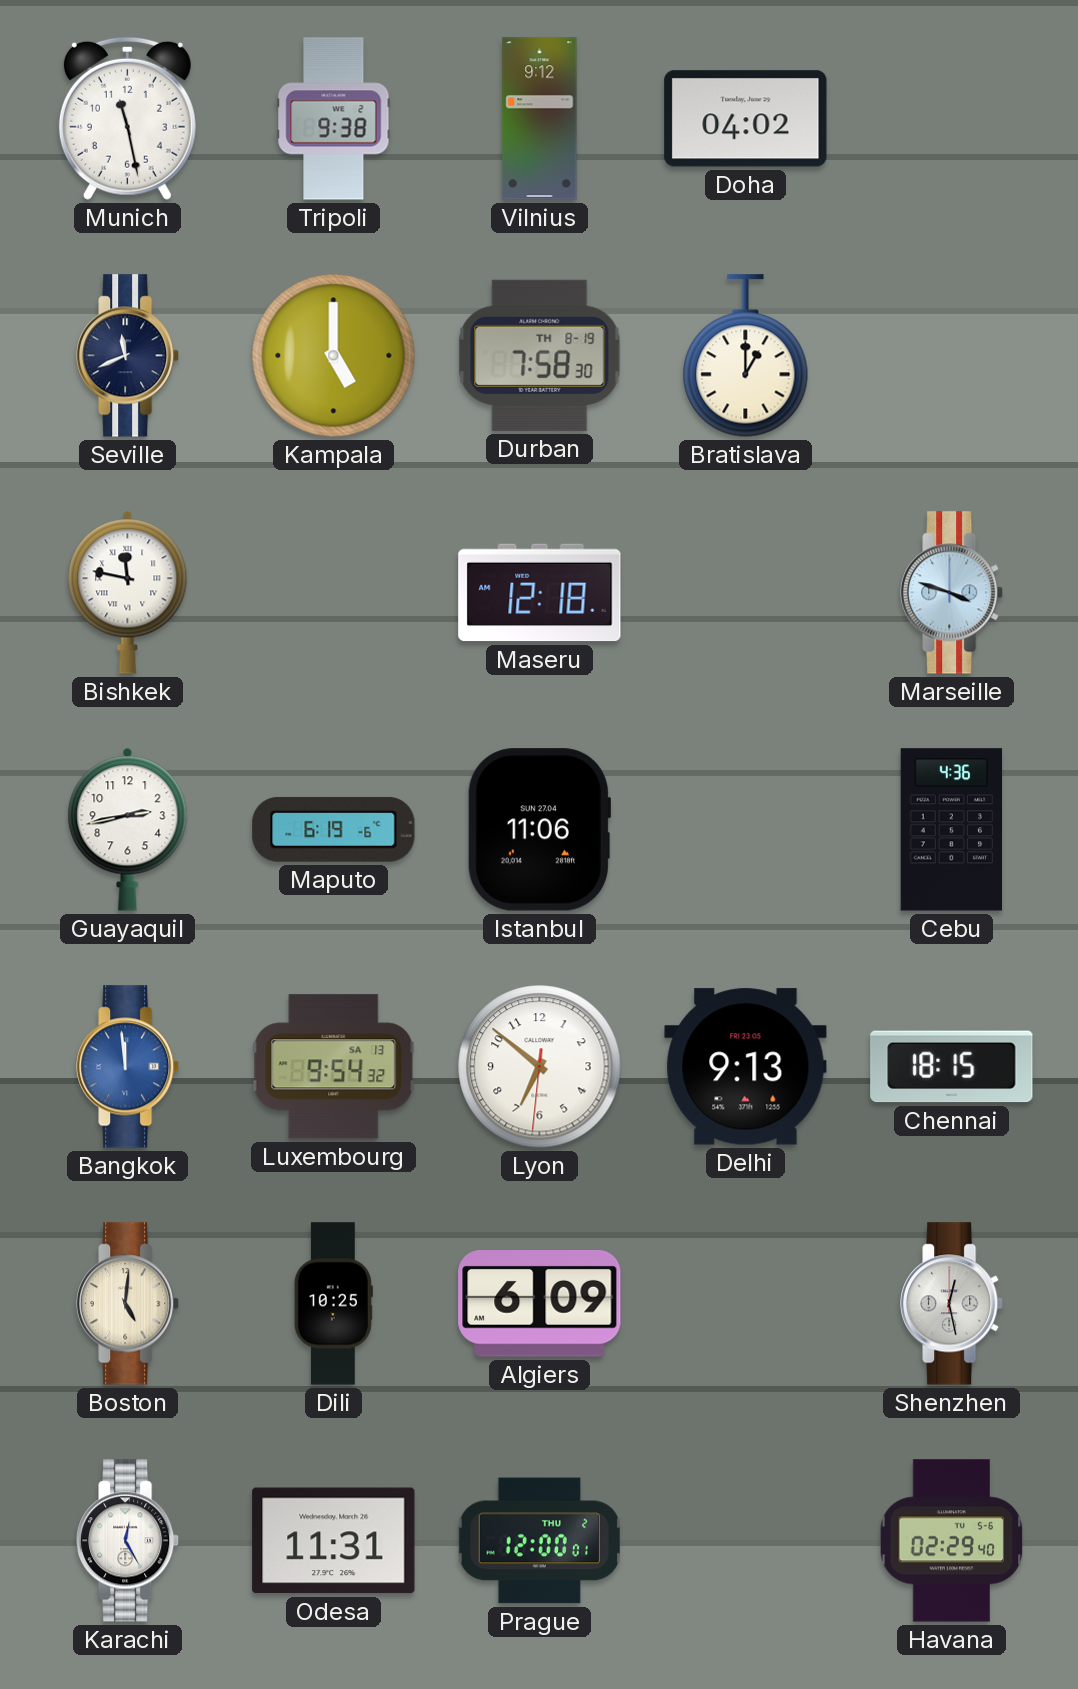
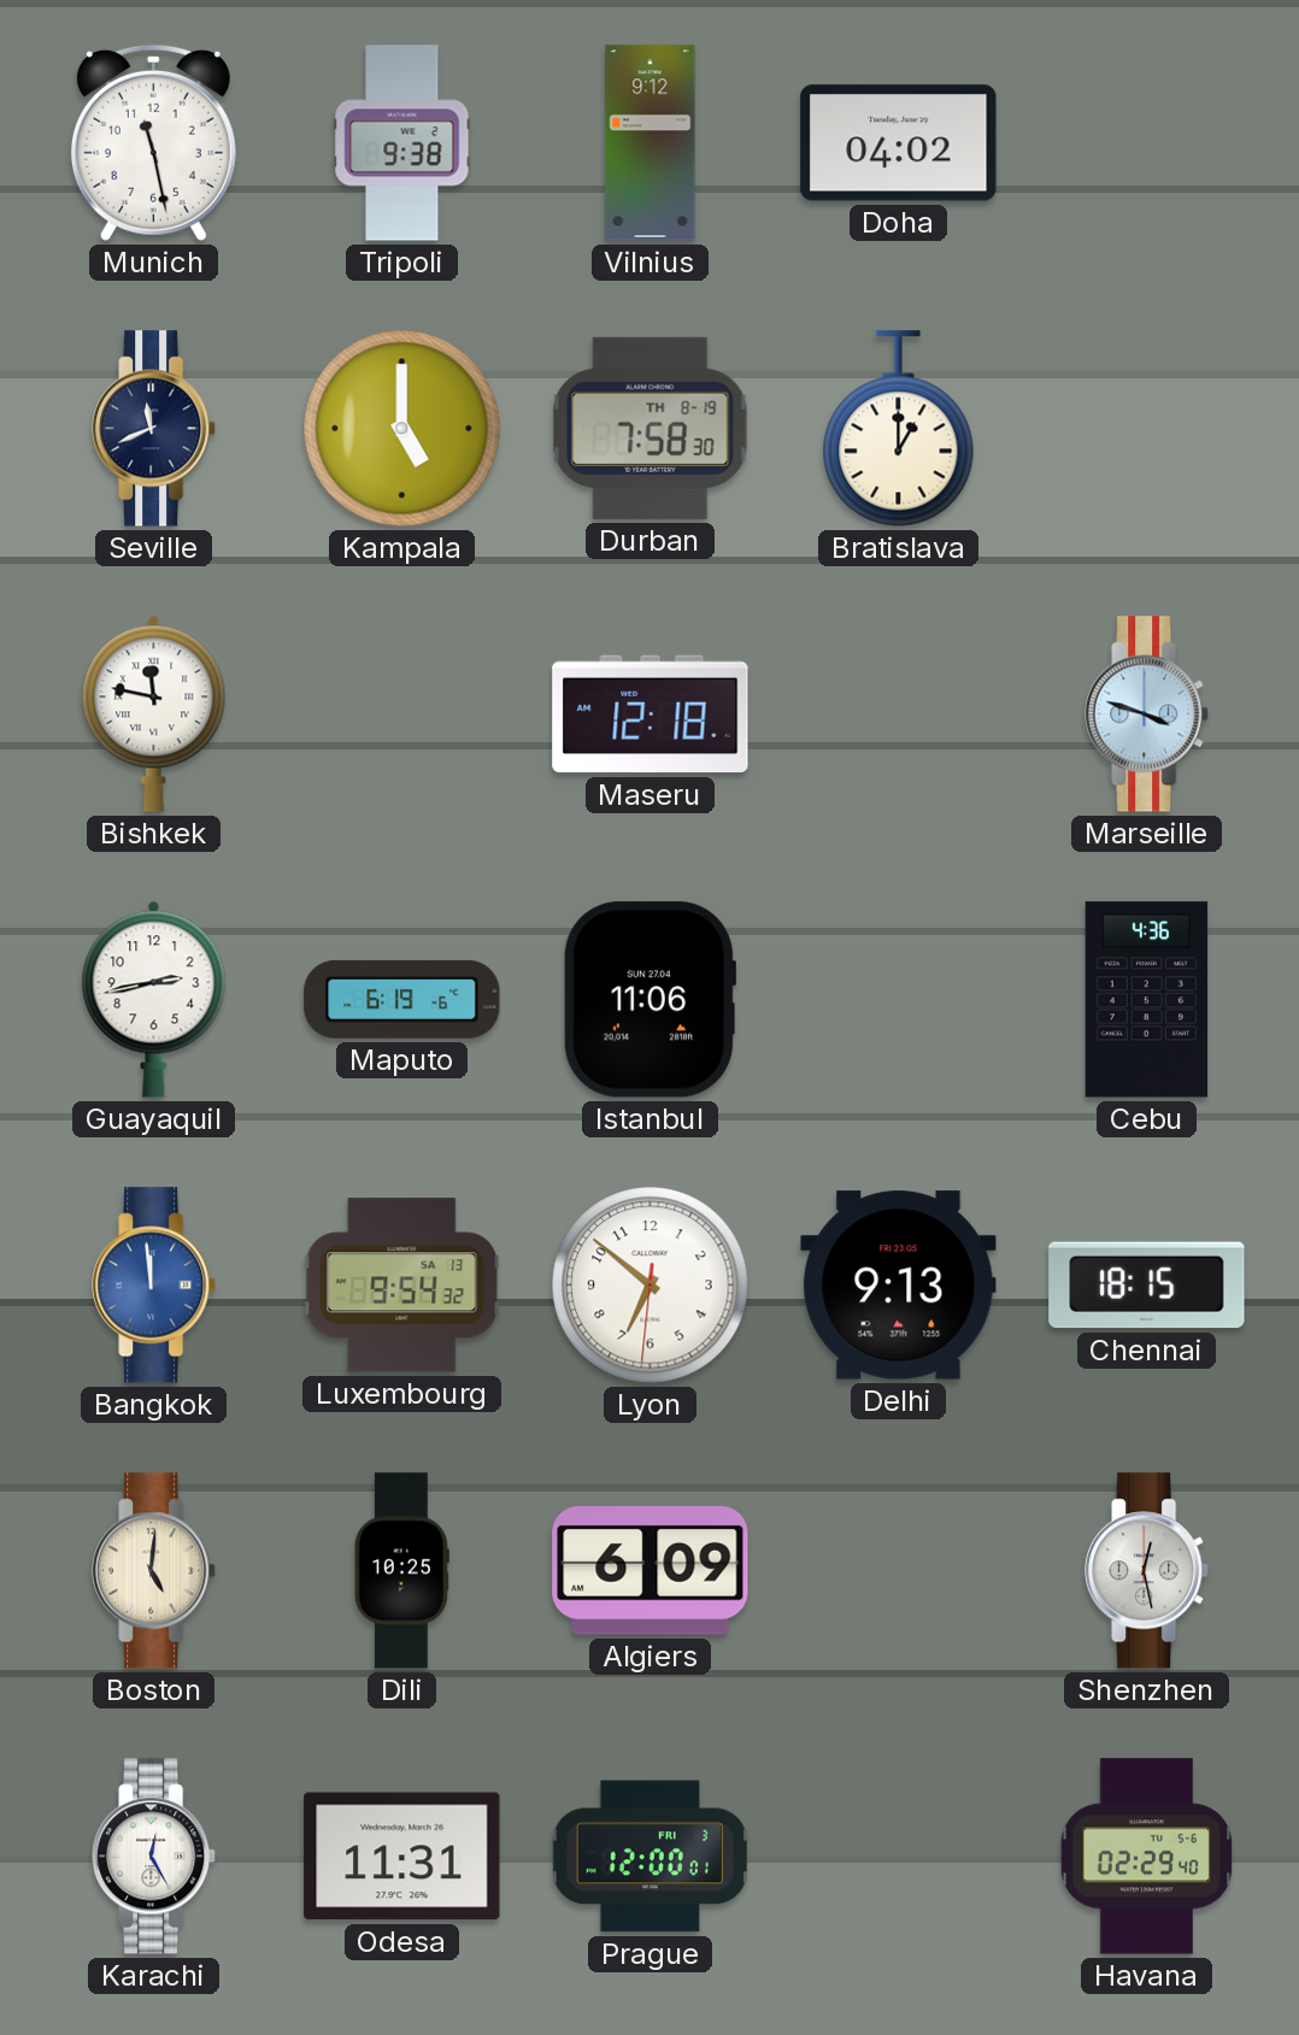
Prague date: THU 2 -> FRI 3
